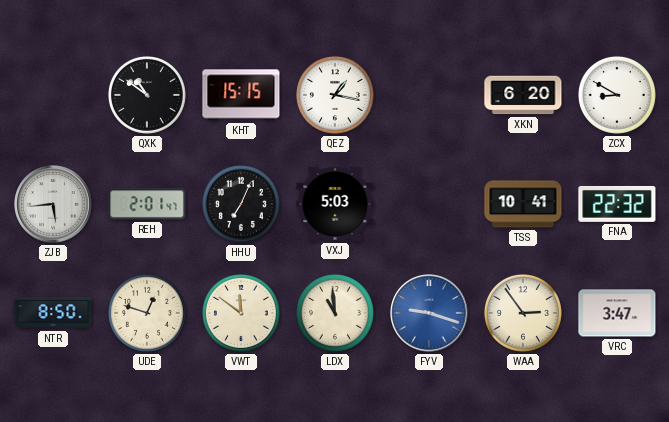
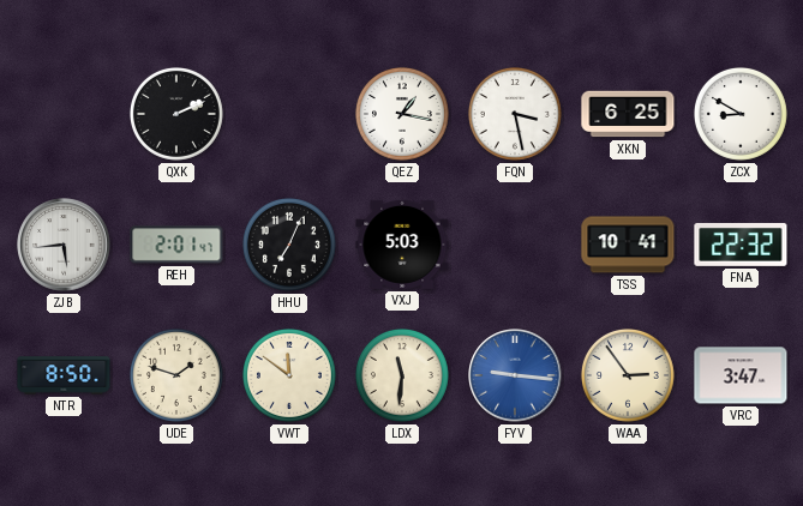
QXK: 10:51 -> 2:11
KHT: 15:15 -> none
FQN: none -> 3:28
XKN: 6:20 -> 6:25
UDE: 12:48 -> 1:48
LDX: 10:59 -> 11:31
FYV: 9:18 -> 9:16
